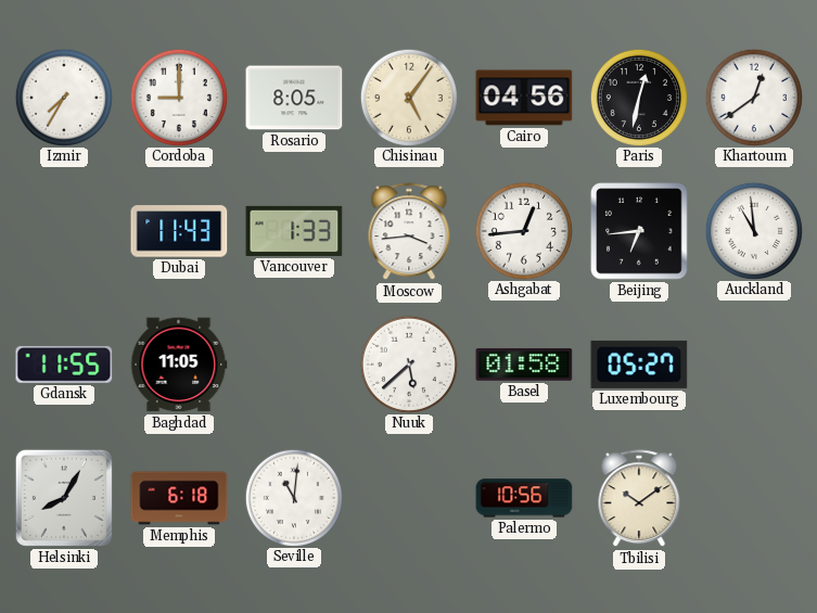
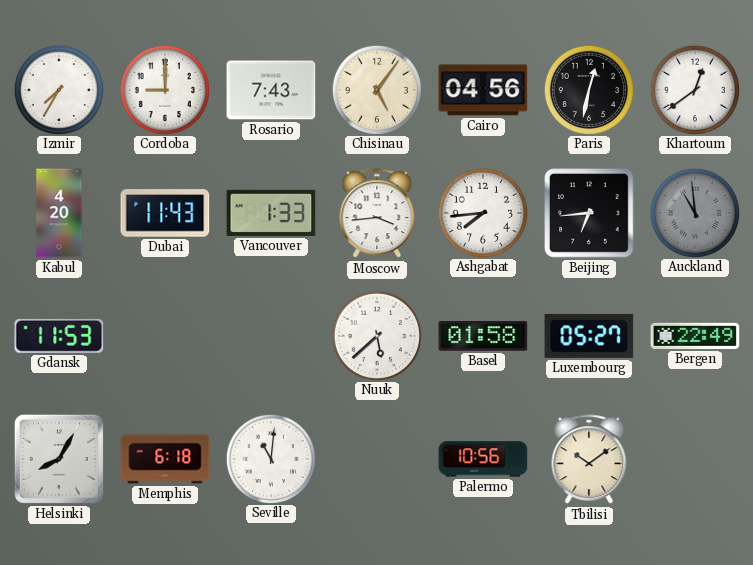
Rosario: 8:05 -> 7:43
Kabul: none -> 4:20
Ashgabat: 12:44 -> 7:44
Auckland dial: white -> grey
Gdansk: 11:55 -> 11:53
Baghdad: 11:05 -> none
Bergen: none -> 22:49
